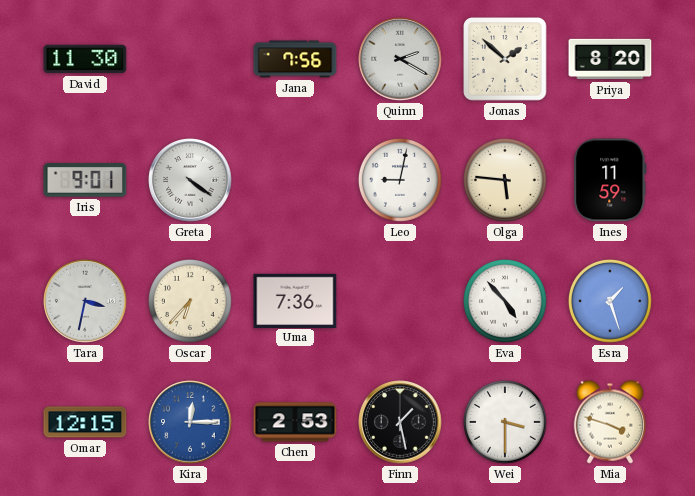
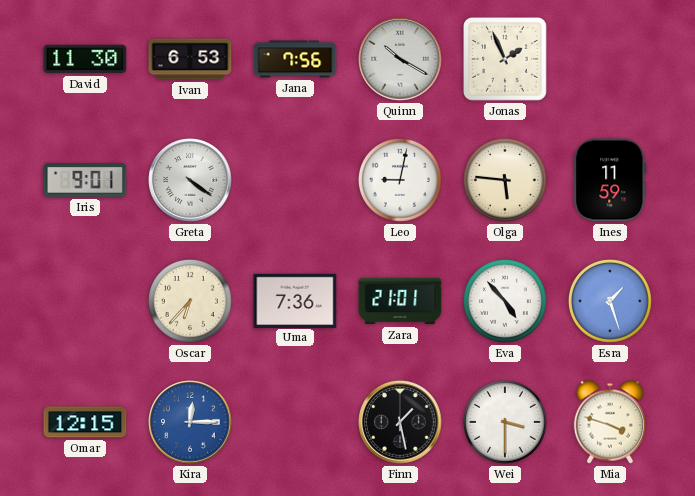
Ivan: none -> 6:53
Quinn: 2:20 -> 10:20
Jonas: 1:52 -> 1:56
Priya: 8:20 -> none
Tara: 3:32 -> none
Zara: none -> 21:01
Chen: 2:53 -> none
